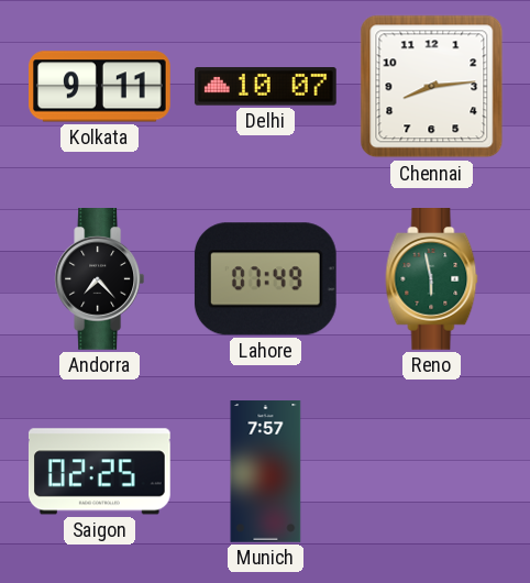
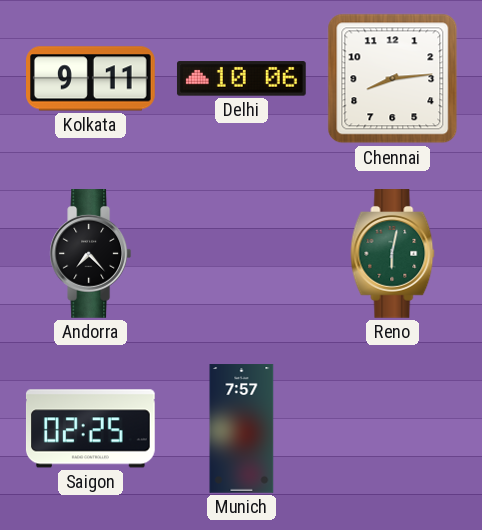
Delhi: 10:07 -> 10:06
Lahore: 07:49 -> none
Reno: 5:58 -> 6:02
